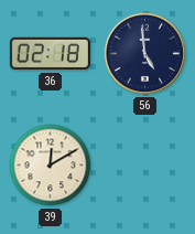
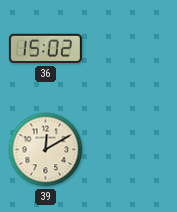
36: 02:18 -> 15:02
56: 4:59 -> none
